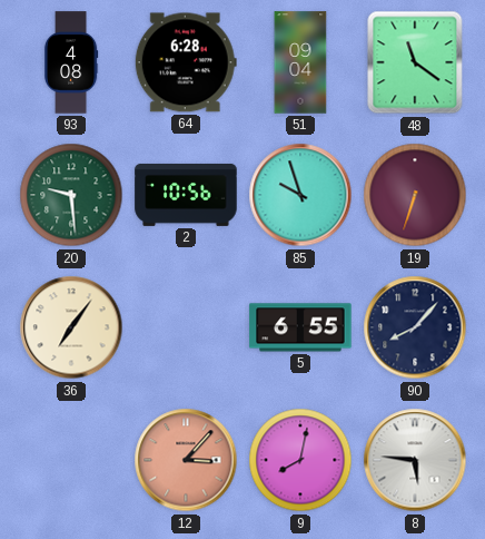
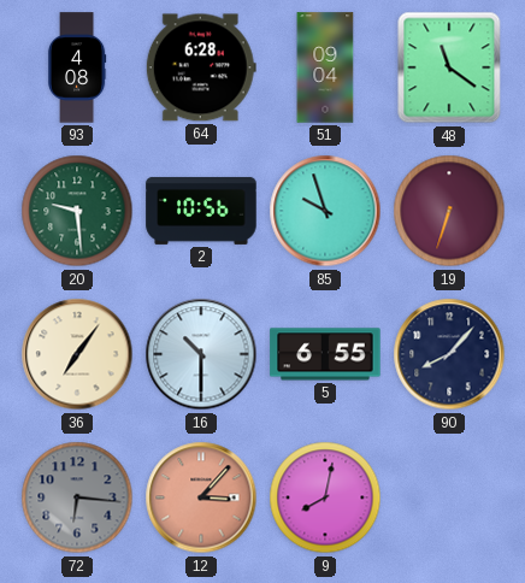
16: none -> 10:30
72: none -> 6:16
8: 5:46 -> none
